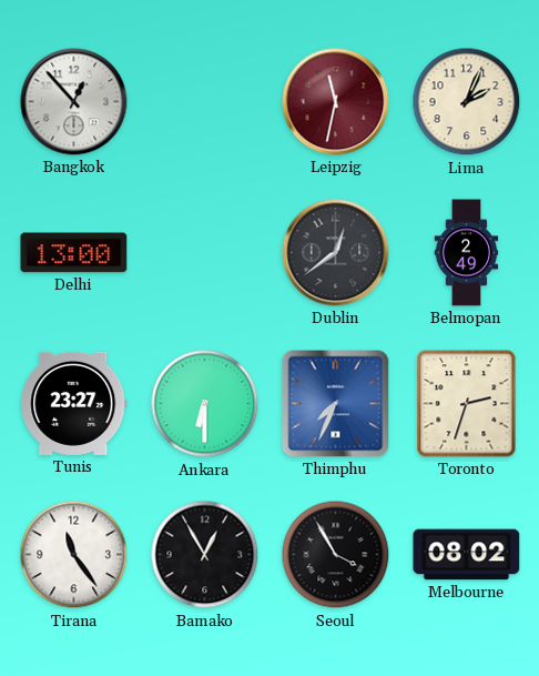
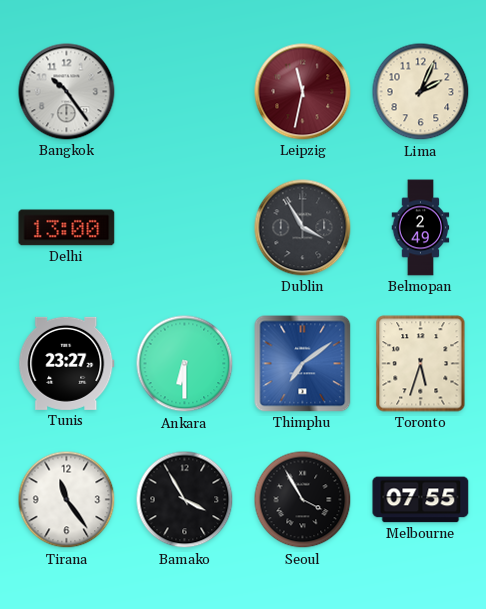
Bangkok: 12:53 -> 10:24
Dublin: 12:39 -> 3:55
Thimphu: 7:34 -> 7:09
Toronto: 2:33 -> 5:33
Bamako: 12:55 -> 3:55
Melbourne: 08:02 -> 07:55
